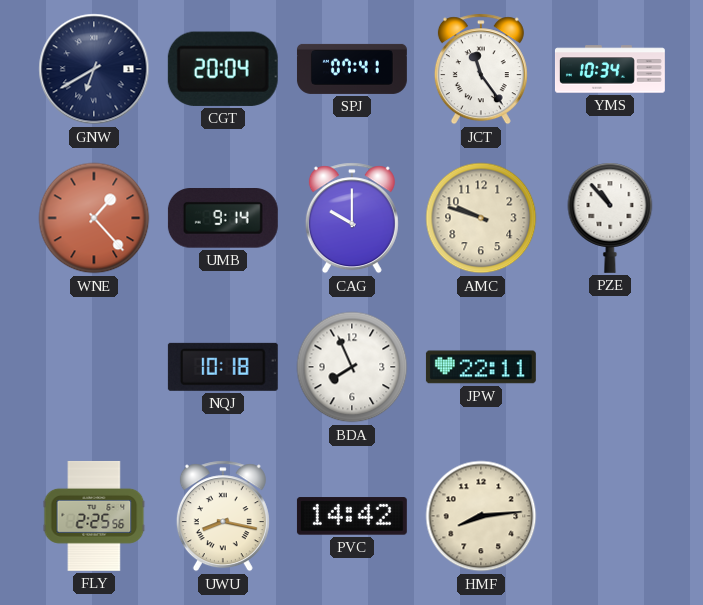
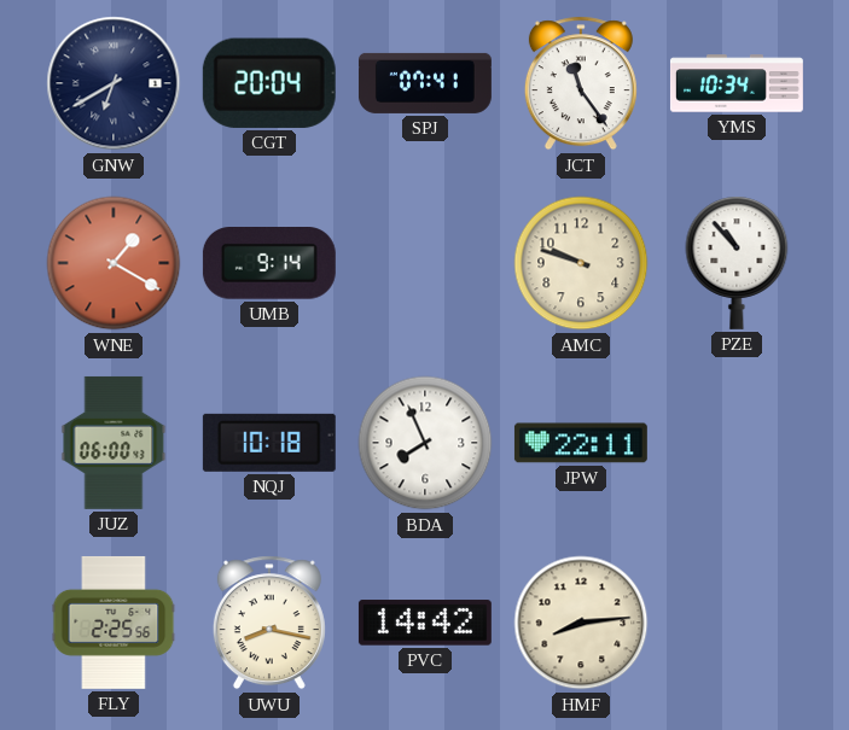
WNE: 1:23 -> 1:20
CAG: 10:00 -> none
JUZ: none -> 06:00
